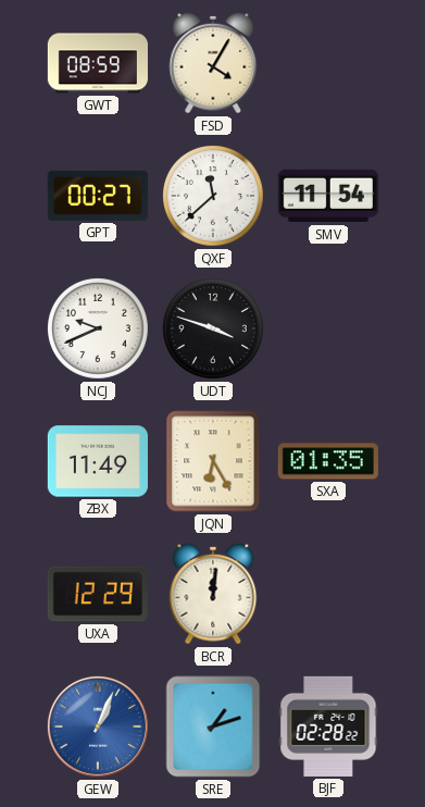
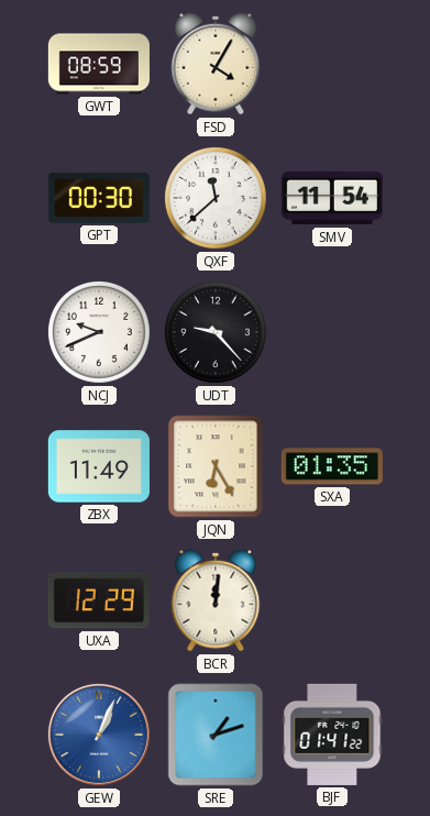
GPT: 00:27 -> 00:30
UDT: 3:48 -> 9:23
BJF: 02:28 -> 01:41
